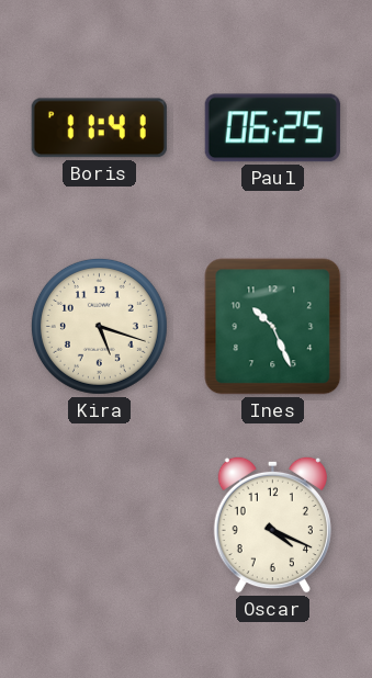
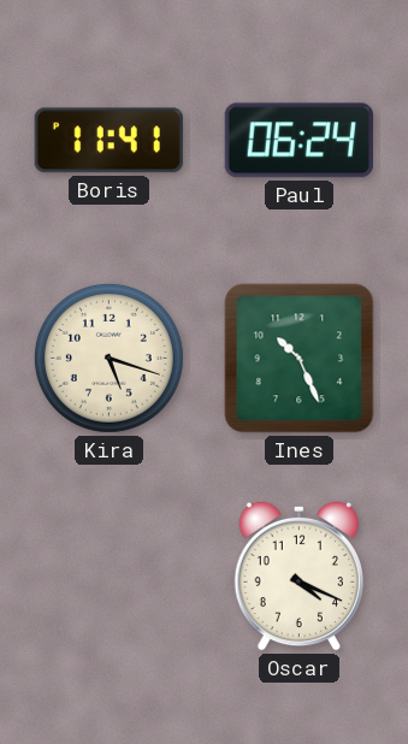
Paul: 06:25 -> 06:24
